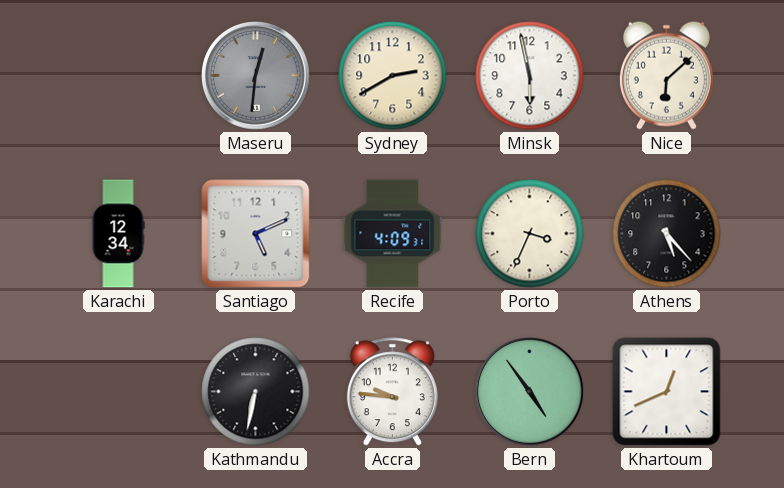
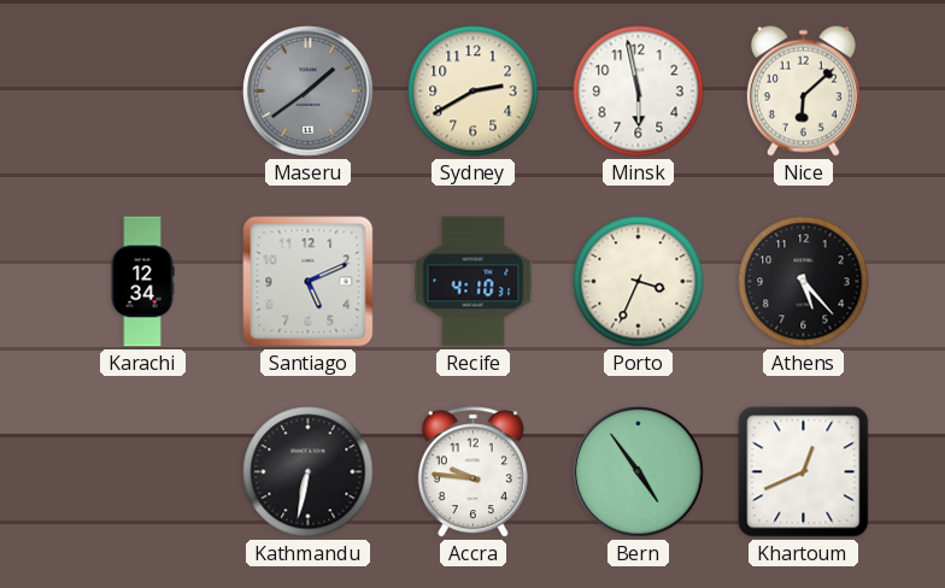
Maseru: 12:31 -> 1:39
Recife: 4:09 -> 4:10
